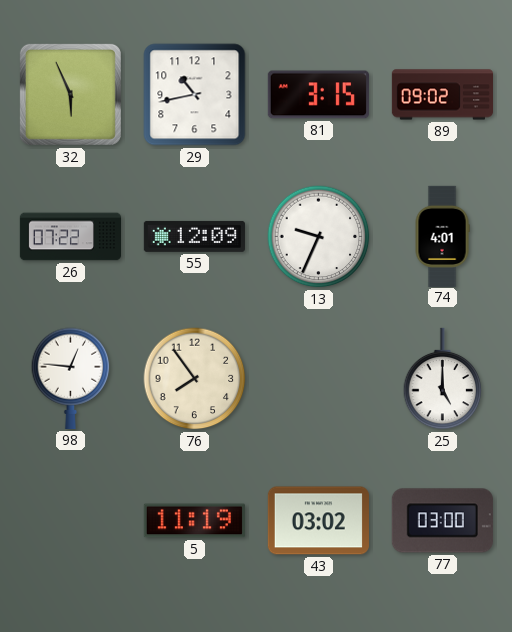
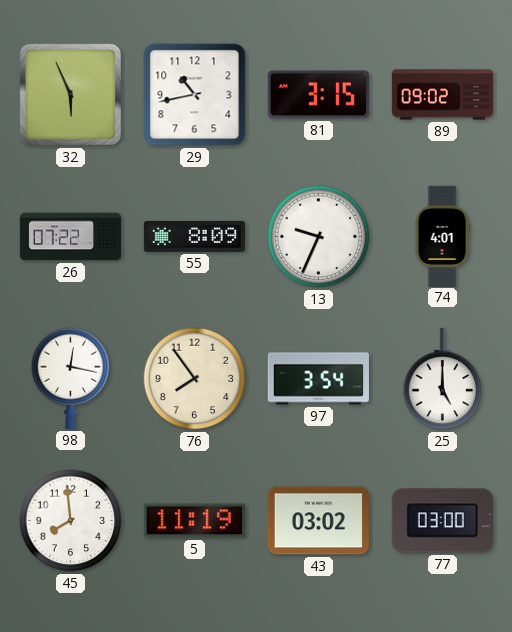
55: 12:09 -> 8:09
98: 12:46 -> 12:17
97: none -> 3:54
45: none -> 7:59
